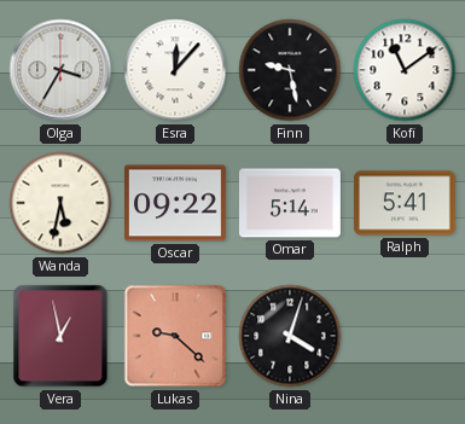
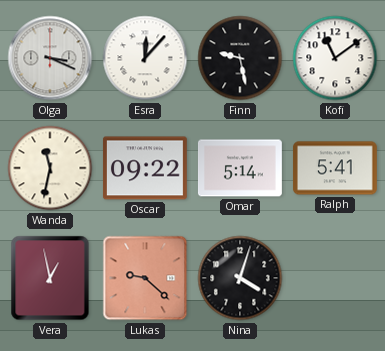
Olga: 3:35 -> 3:19
Wanda: 5:32 -> 11:32
